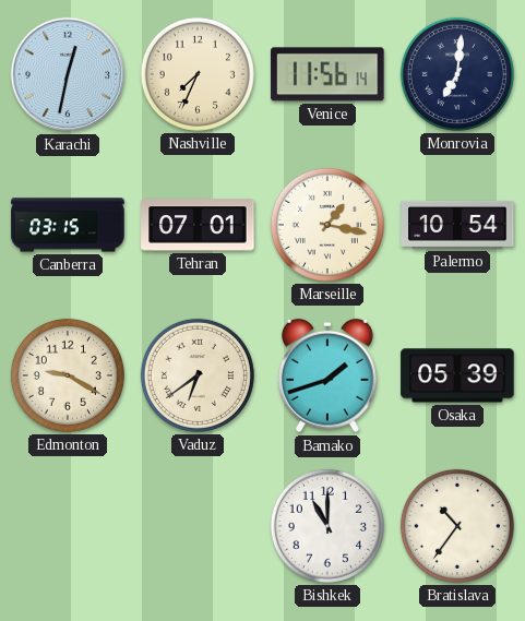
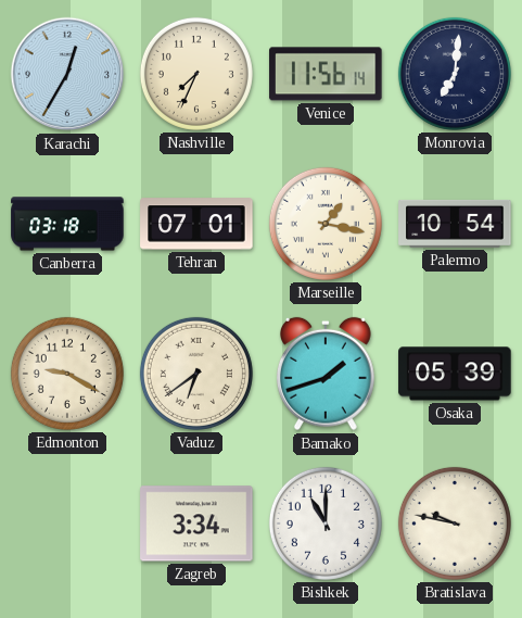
Karachi: 12:32 -> 12:35
Canberra: 03:15 -> 03:18
Zagreb: none -> 3:34
Bratislava: 10:36 -> 9:47
